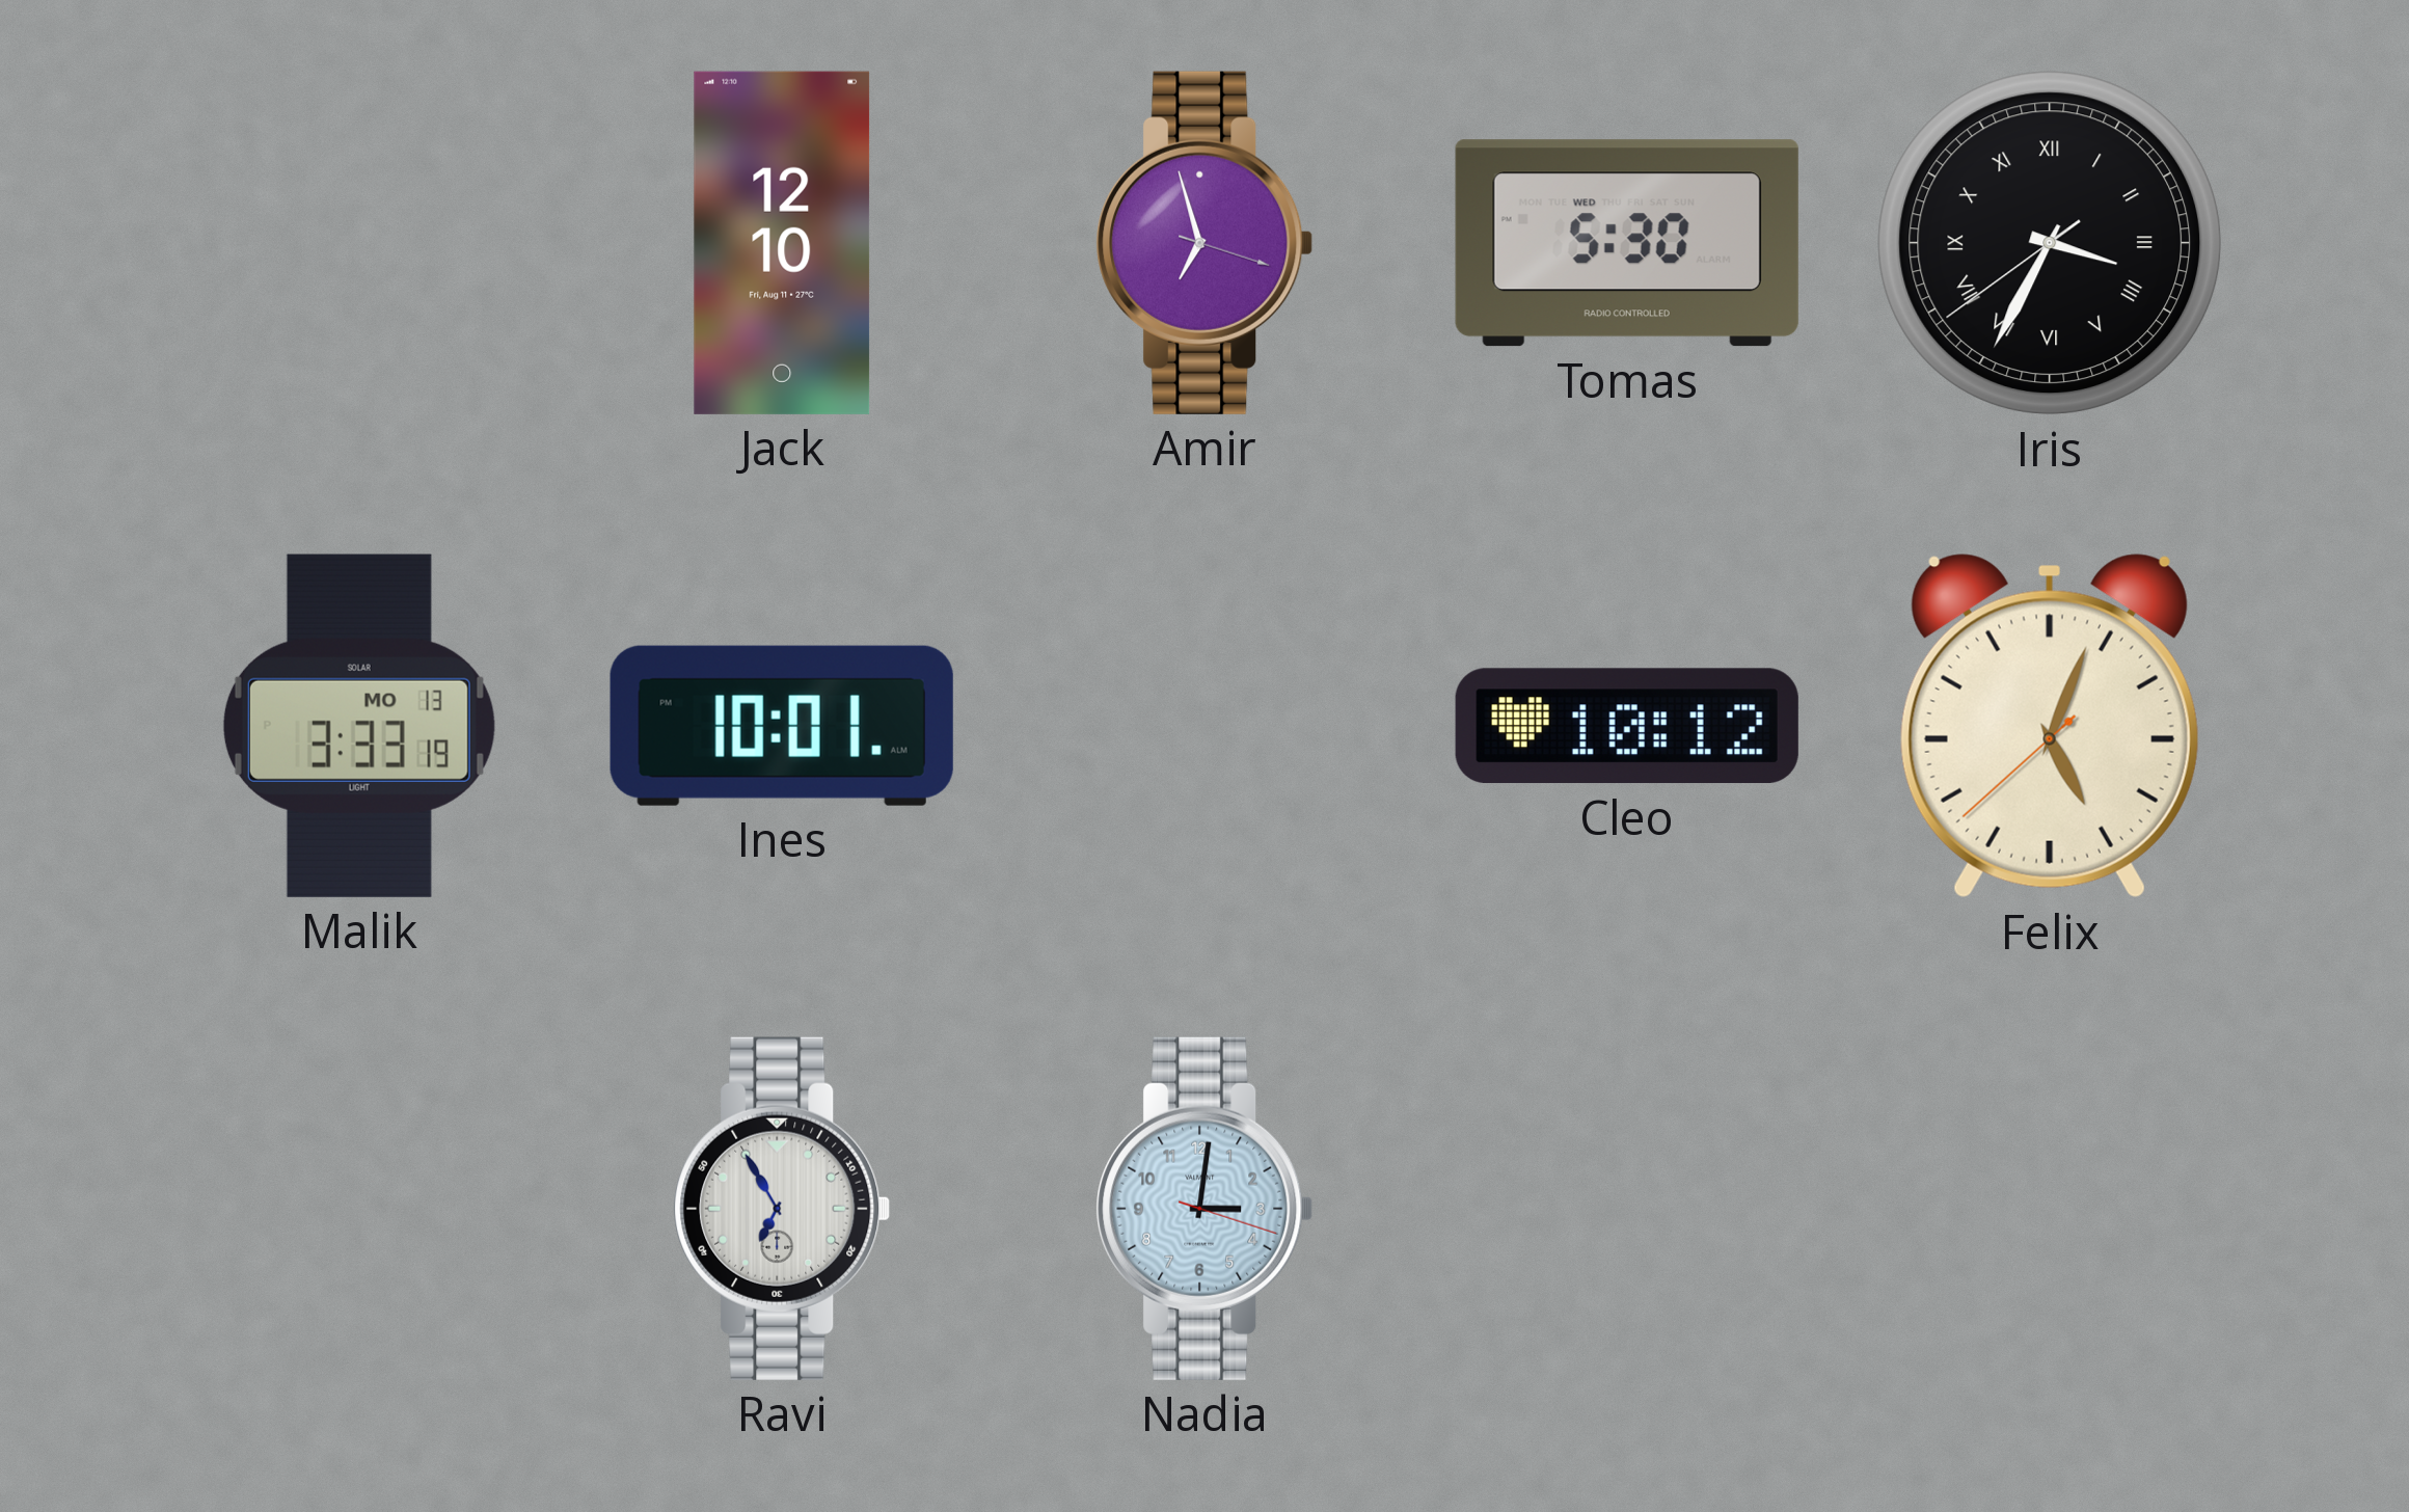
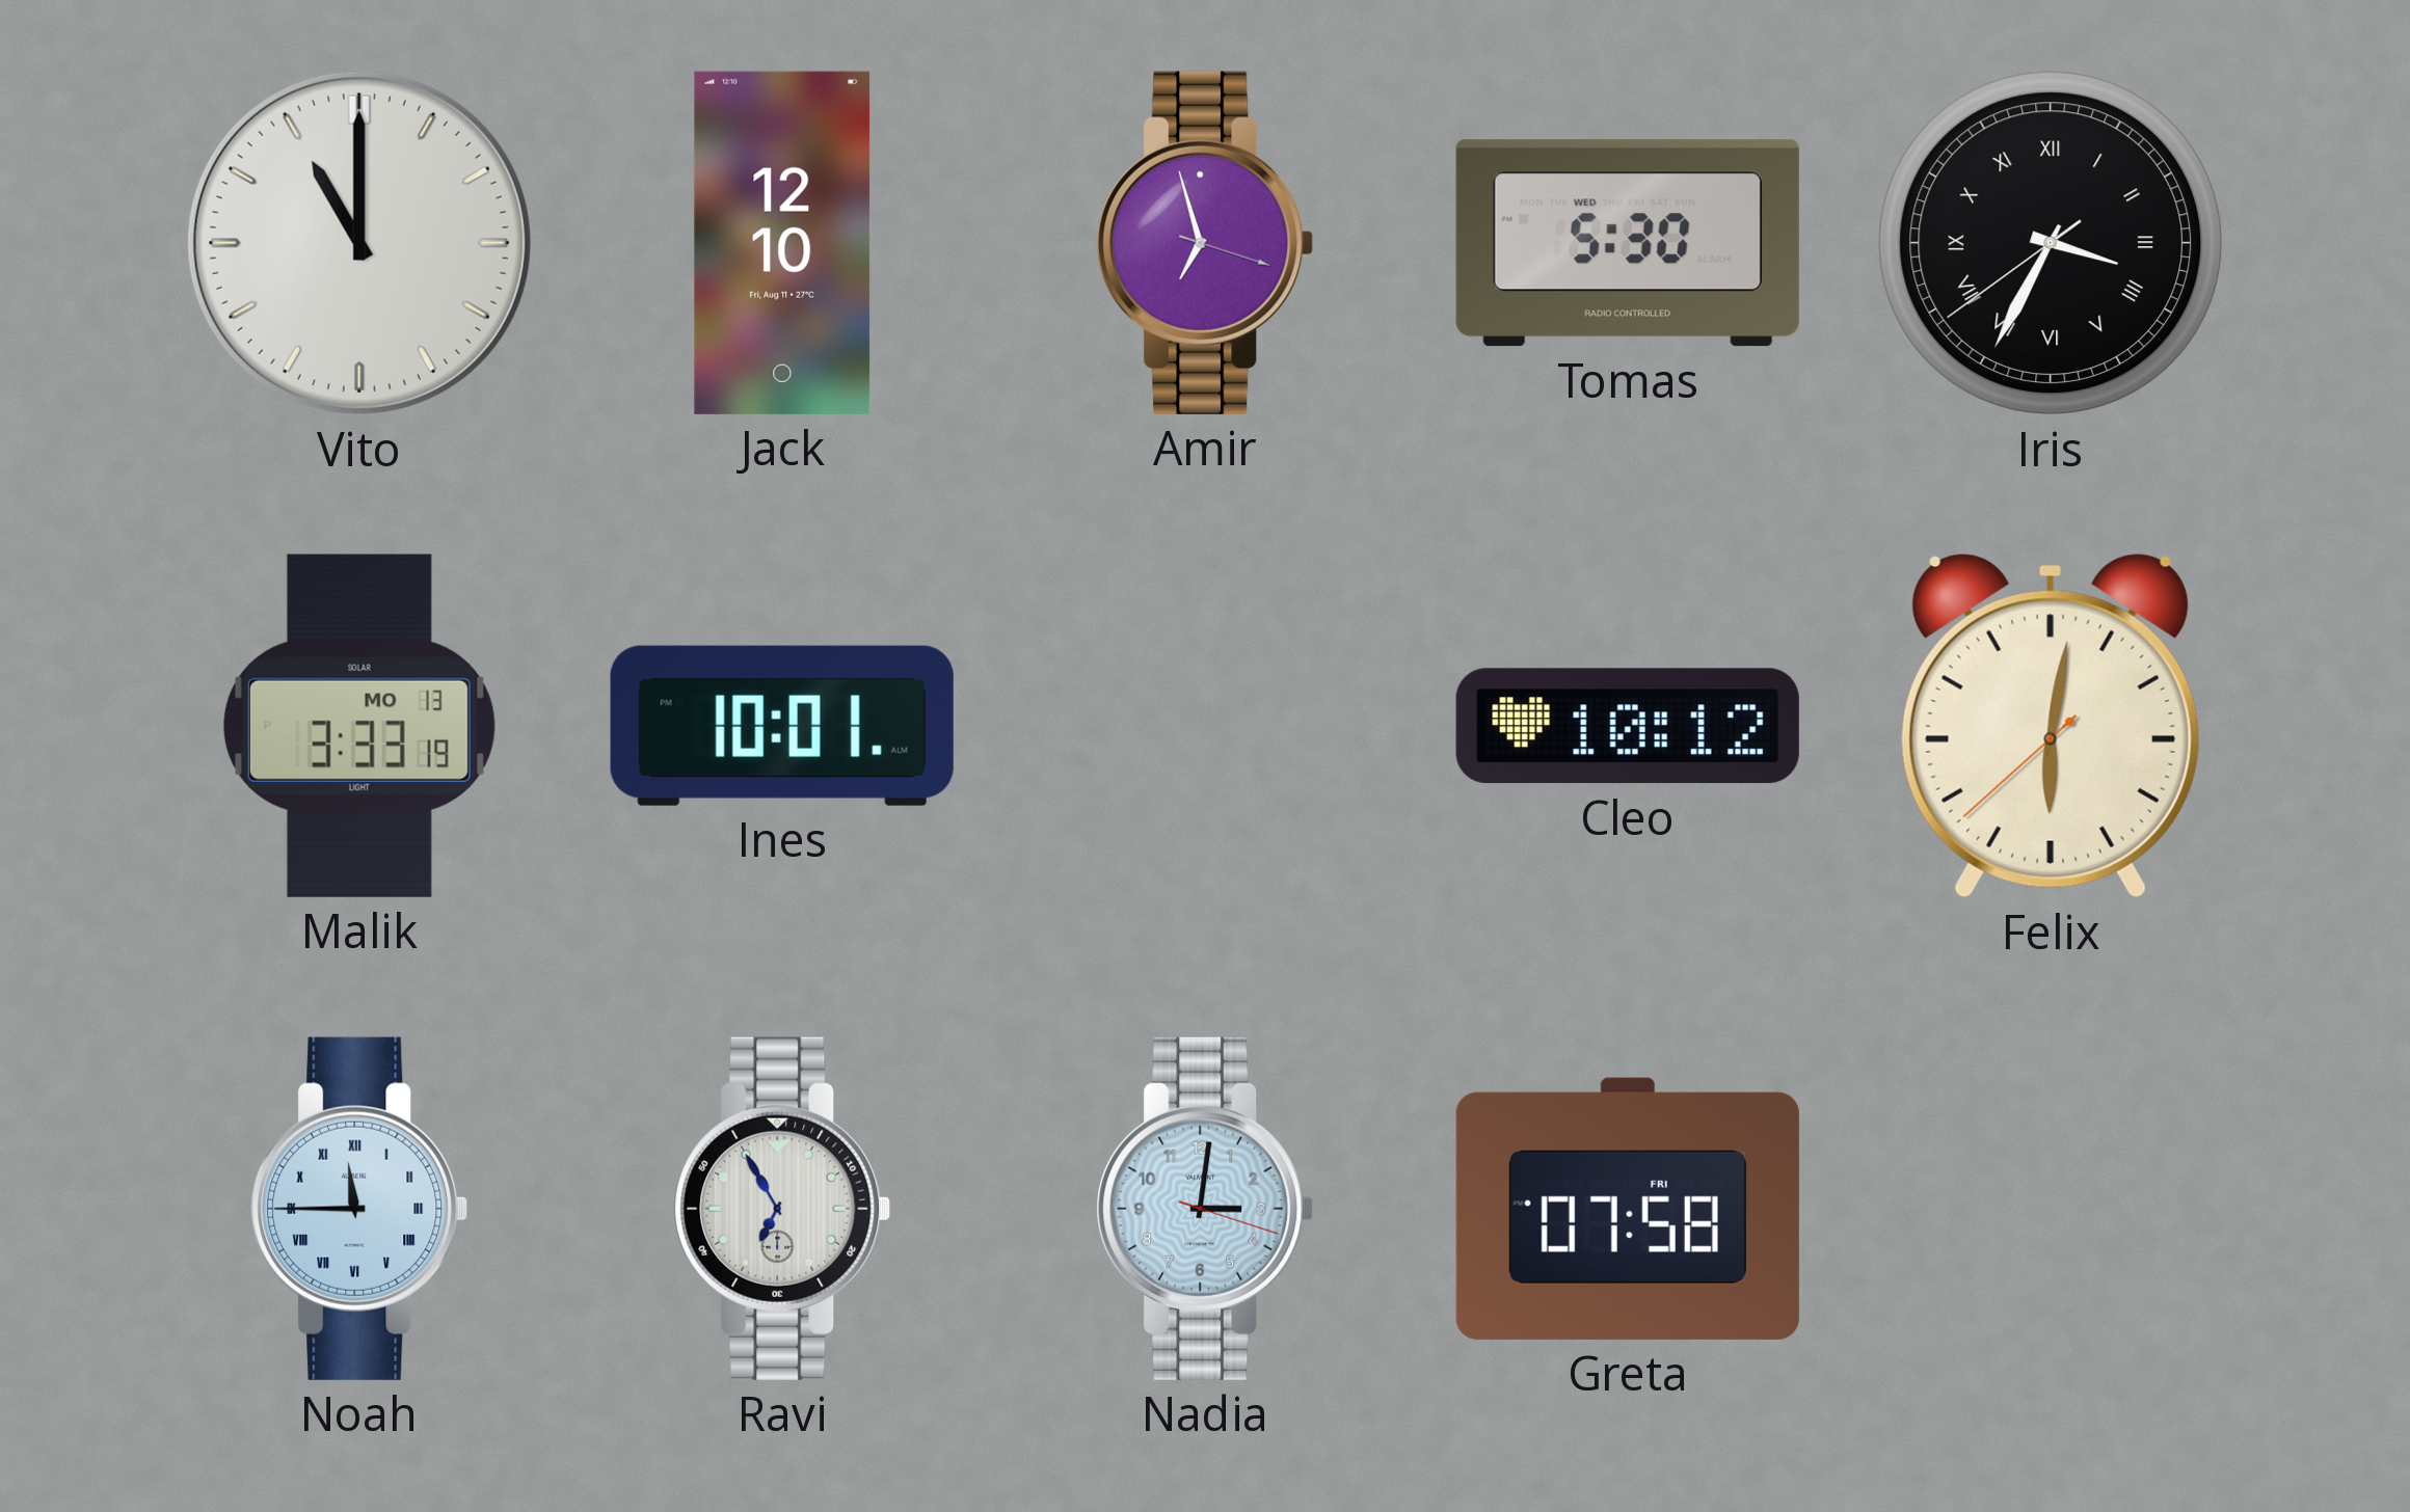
Vito: none -> 11:00
Felix: 5:03 -> 6:01
Noah: none -> 11:45
Greta: none -> 07:58
